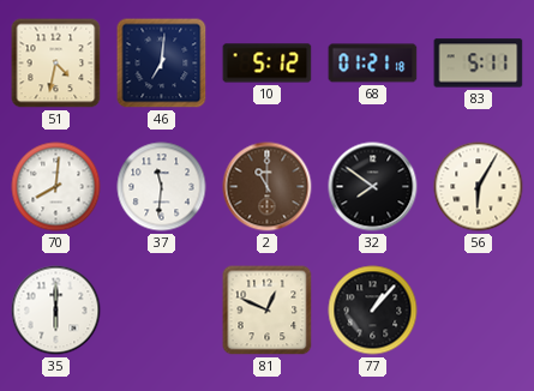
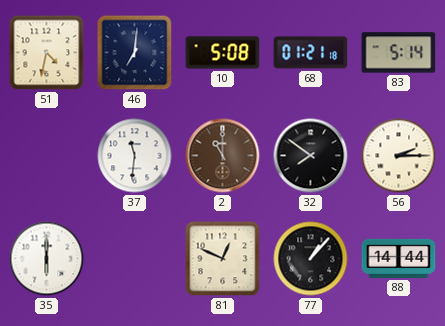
10: 5:12 -> 5:08
83: 5:11 -> 5:14
70: 8:01 -> none
56: 6:05 -> 2:15
88: none -> 14:44
